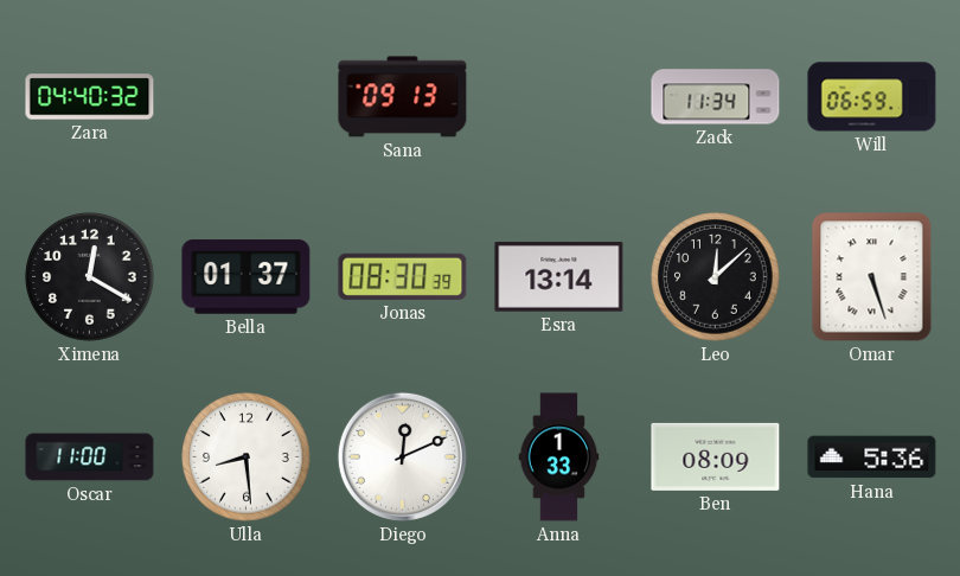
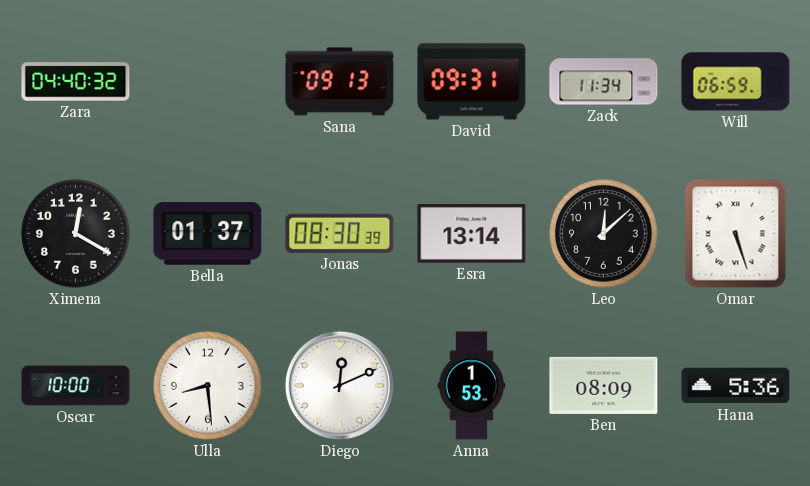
David: none -> 09:31
Oscar: 11:00 -> 10:00
Anna: 1:33 -> 1:53
